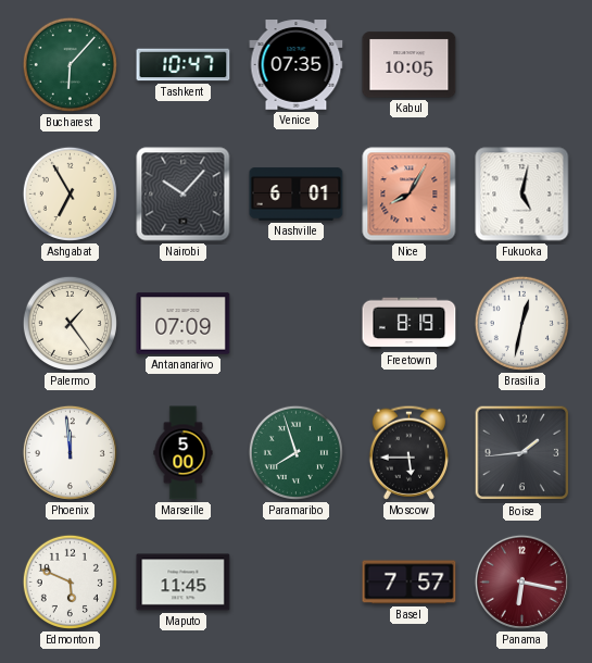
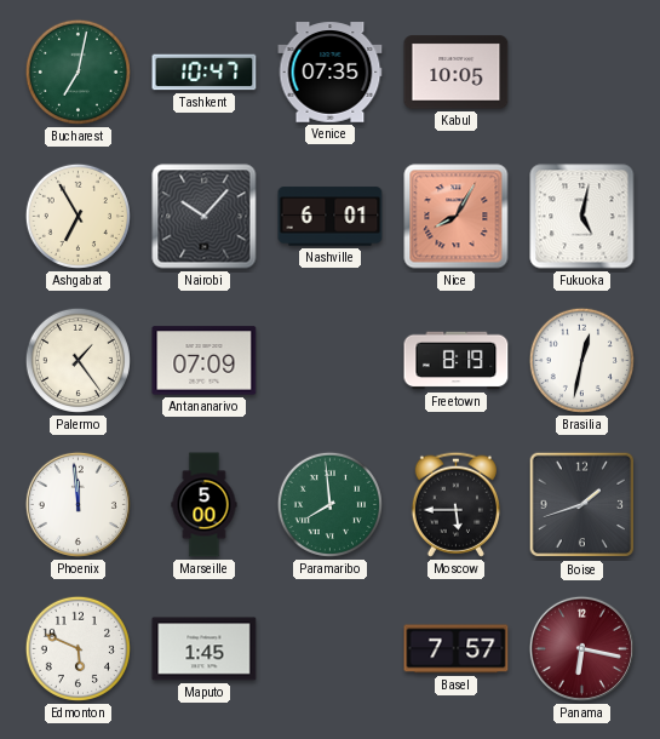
Bucharest: 6:07 -> 7:02
Paramaribo: 7:57 -> 7:59
Boise: 1:44 -> 1:42
Maputo: 11:45 -> 1:45
